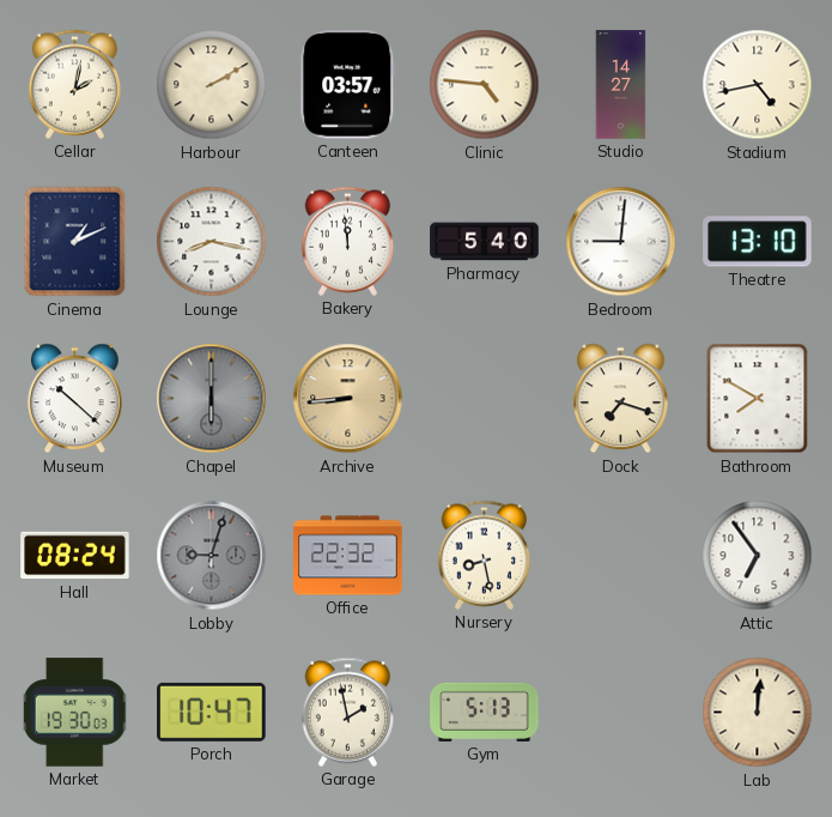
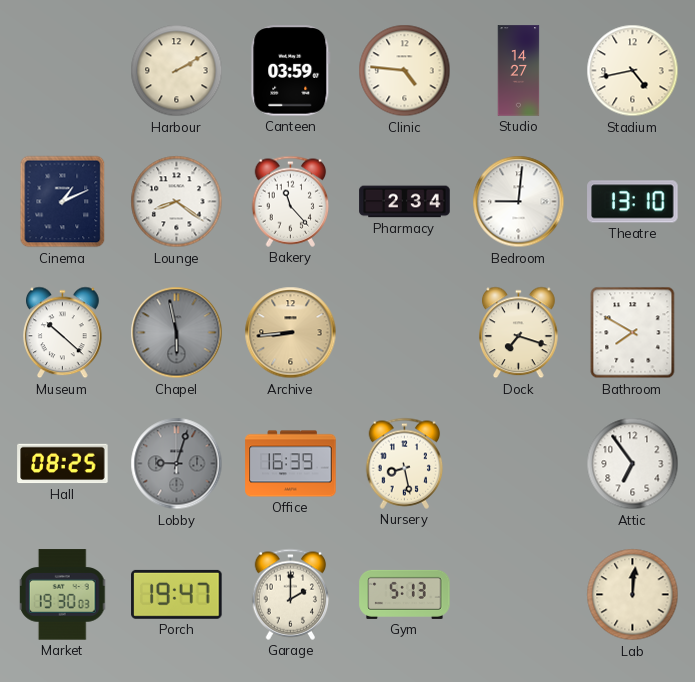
Cellar: 2:02 -> none
Canteen: 03:57 -> 03:59
Lounge: 8:17 -> 8:21
Bakery: 11:59 -> 11:23
Pharmacy: 5:40 -> 2:34
Chapel: 6:00 -> 5:58
Hall: 08:24 -> 08:25
Office: 22:32 -> 16:39
Porch: 10:47 -> 19:47
Garage: 1:58 -> 2:00
